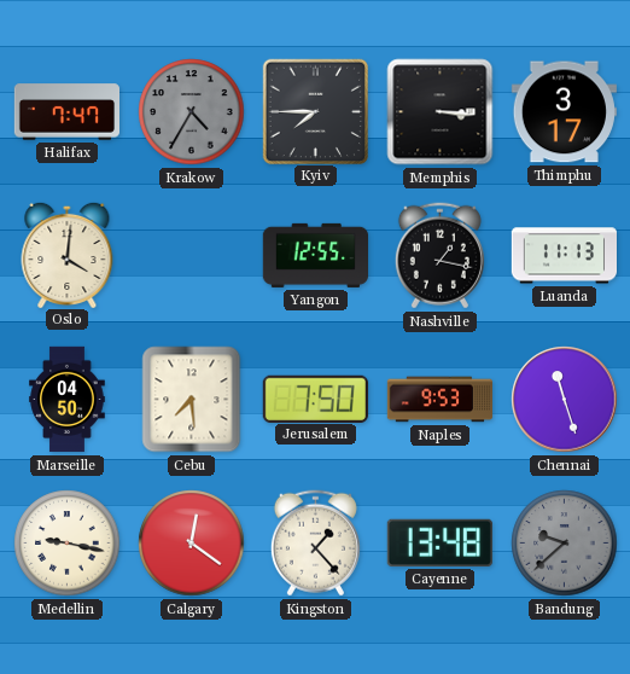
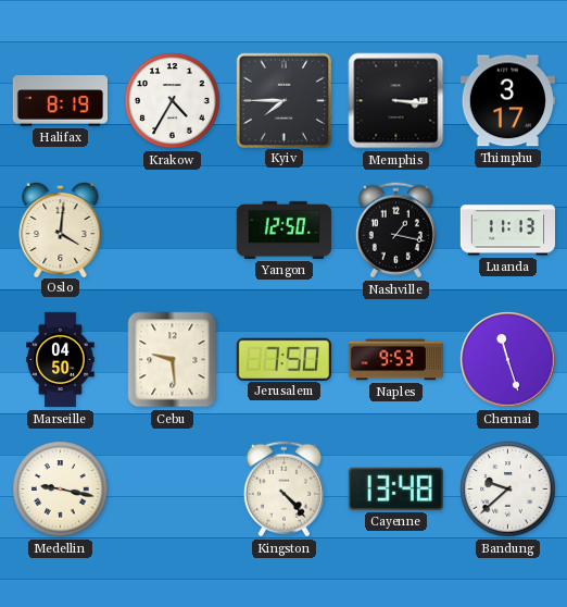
Halifax: 7:47 -> 8:19
Krakow dial: grey -> white
Yangon: 12:55 -> 12:50
Cebu: 7:29 -> 9:29
Calgary: 12:21 -> none
Kingston: 1:23 -> 4:23
Bandung dial: grey -> white
